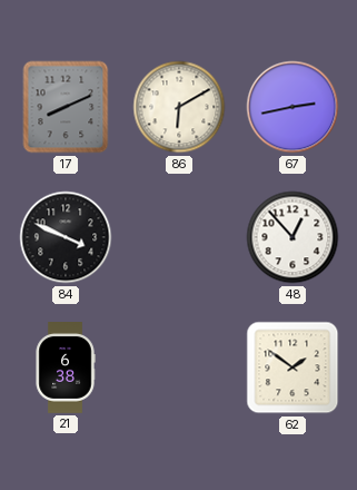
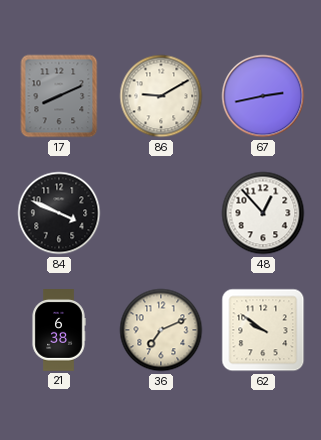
86: 6:10 -> 9:10
36: none -> 7:11
62: 1:51 -> 9:51
